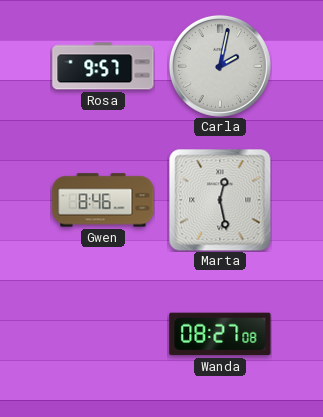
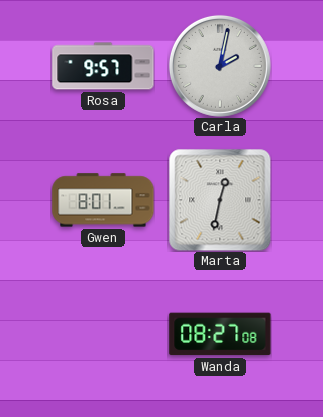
Gwen: 8:46 -> 8:01
Marta: 12:28 -> 12:32
